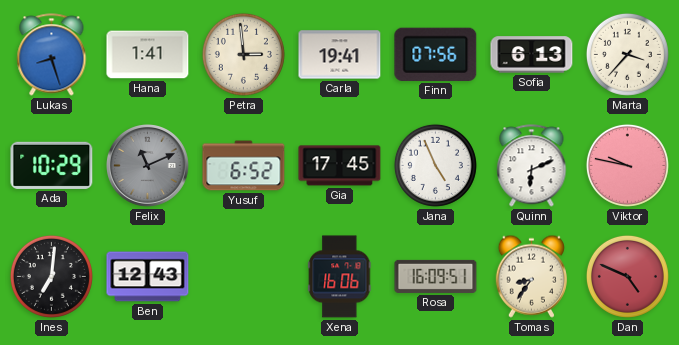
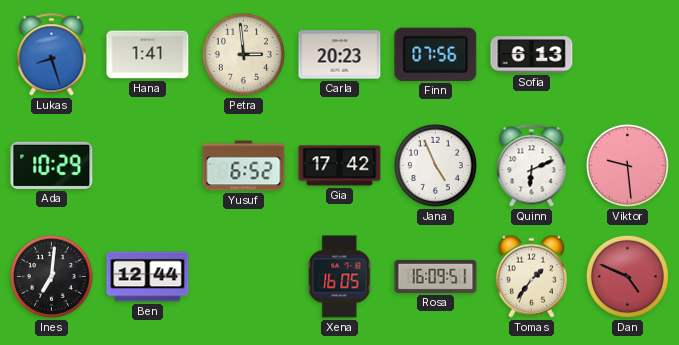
Carla: 19:41 -> 20:23
Marta: 3:37 -> none
Felix: 11:11 -> none
Gia: 17:45 -> 17:42
Viktor: 9:47 -> 9:29
Ben: 12:43 -> 12:44
Xena: 16:06 -> 16:05
Tomas: 8:36 -> 1:36
